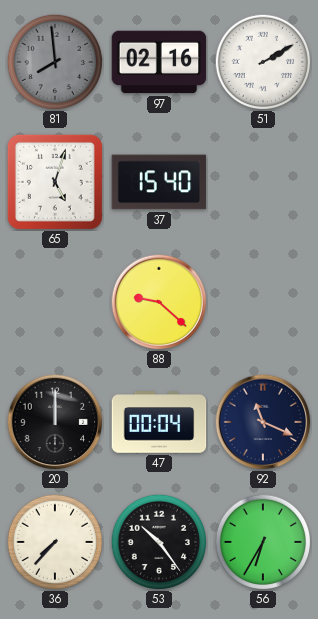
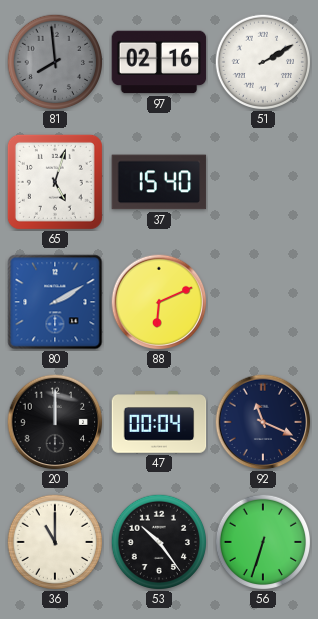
80: none -> 2:10
88: 9:22 -> 6:11
36: 7:37 -> 11:00
56: 6:35 -> 6:33
